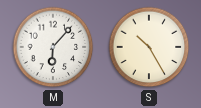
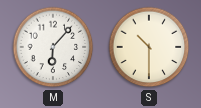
S: 10:25 -> 10:30
